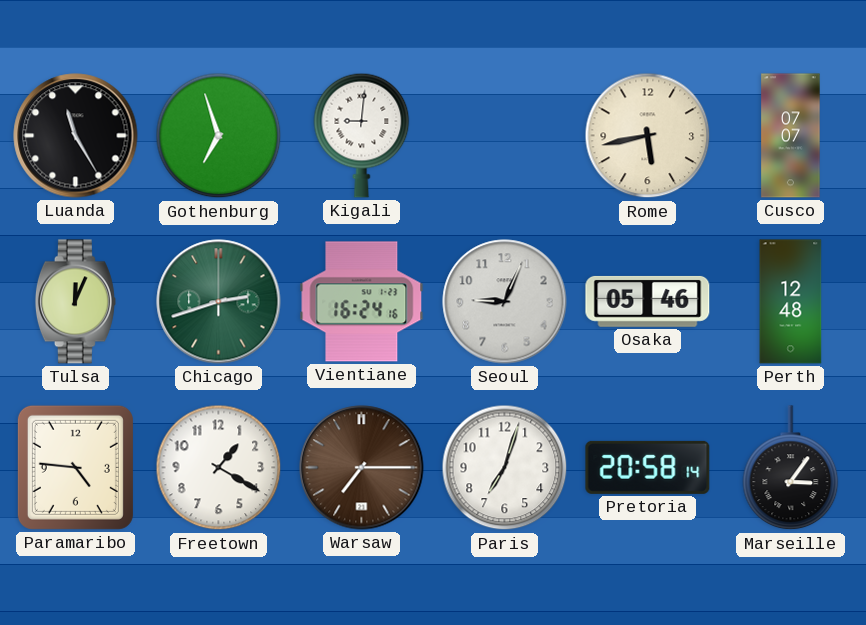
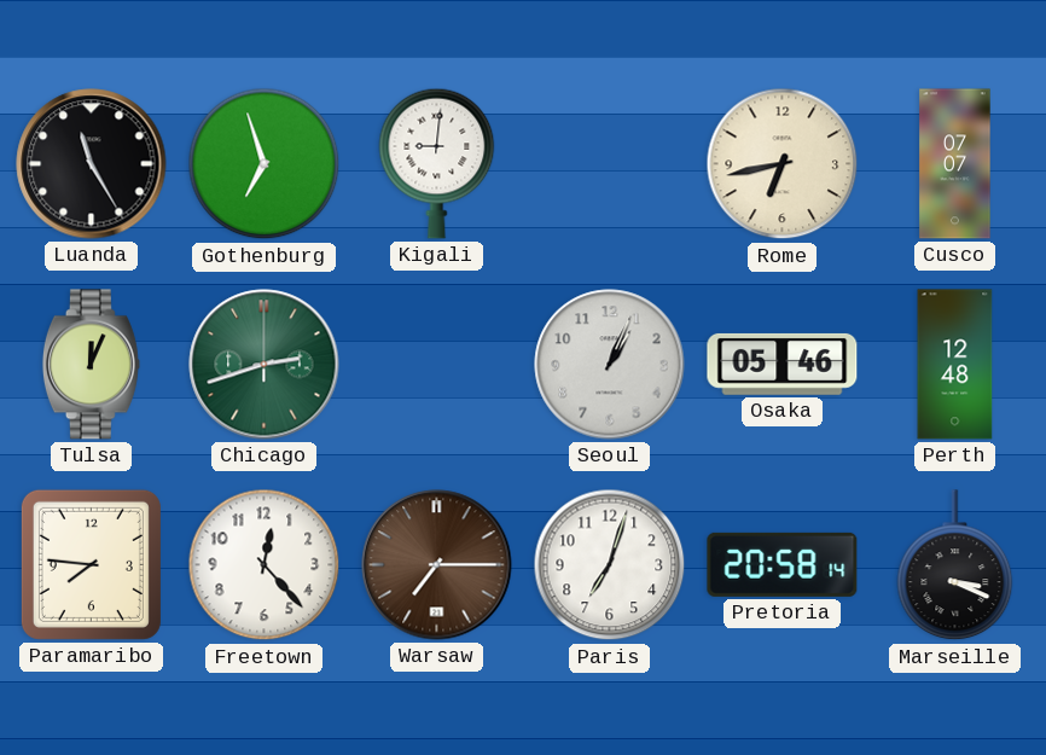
Rome: 5:43 -> 6:43
Vientiane: 16:24 -> none
Seoul: 9:04 -> 1:04
Paramaribo: 4:46 -> 7:46
Freetown: 1:20 -> 12:23
Marseille: 3:06 -> 3:19
